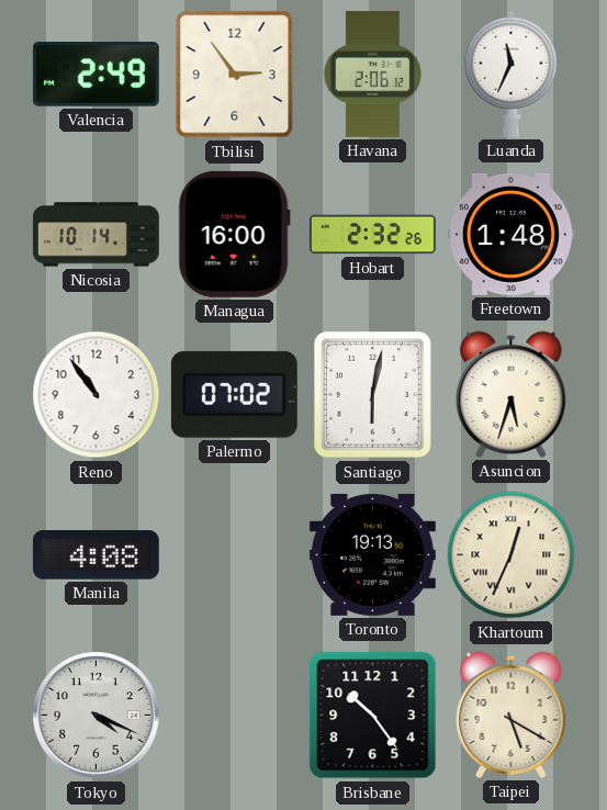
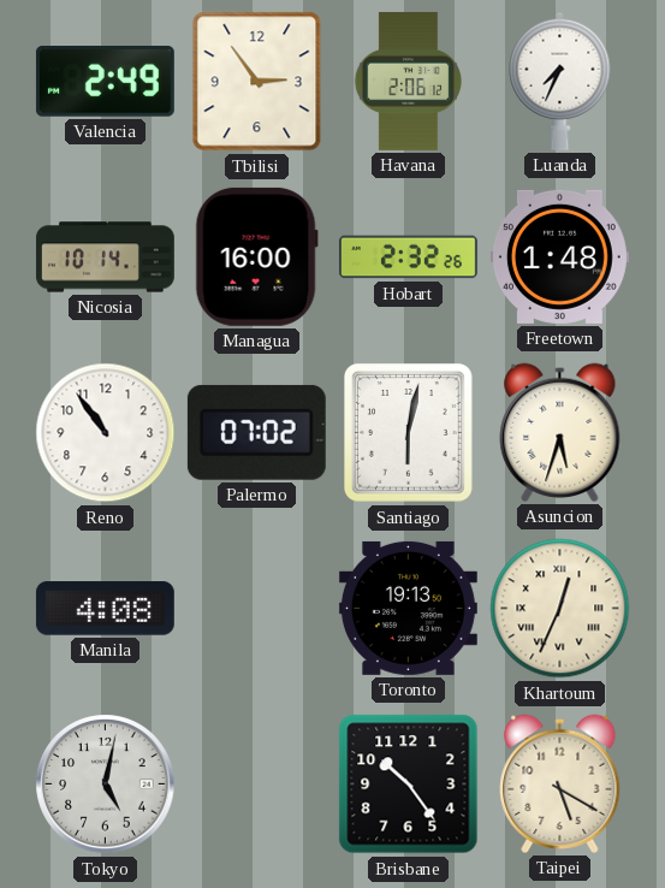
Luanda: 11:34 -> 7:34
Tokyo: 4:19 -> 5:02
